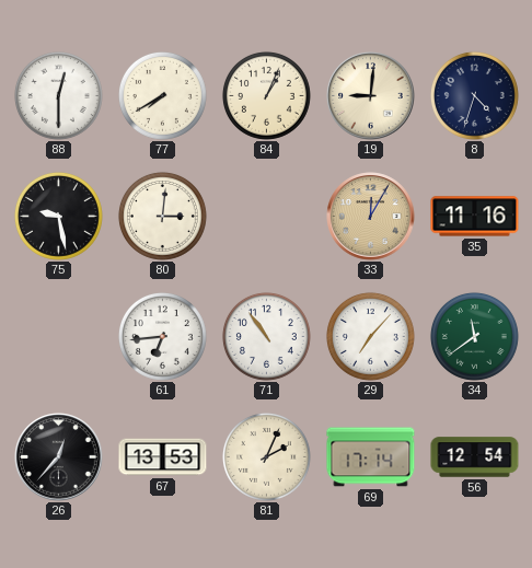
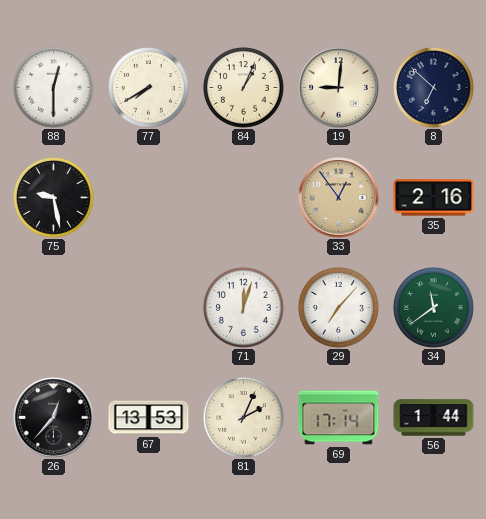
8: 4:33 -> 6:52
80: 3:01 -> none
33: 12:05 -> 12:54
35: 11:16 -> 2:16
61: 6:44 -> none
71: 10:54 -> 12:03
56: 12:54 -> 1:44
